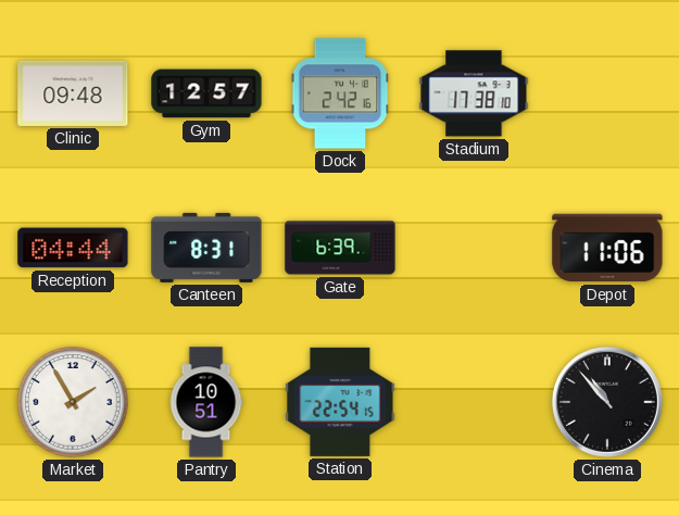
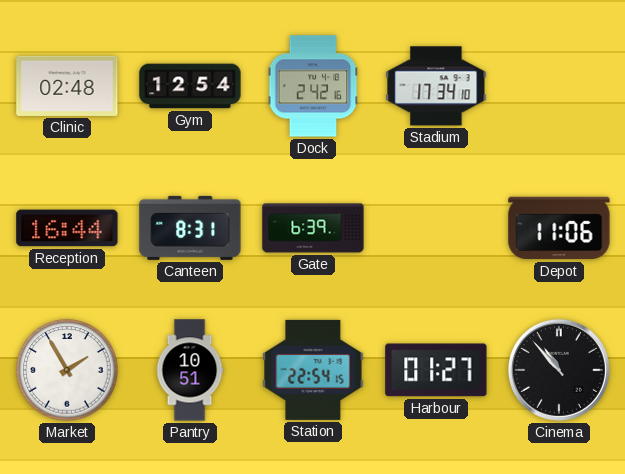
Clinic: 09:48 -> 02:48
Gym: 12:57 -> 12:54
Stadium: 17:38 -> 17:34
Reception: 04:44 -> 16:44
Harbour: none -> 01:27
